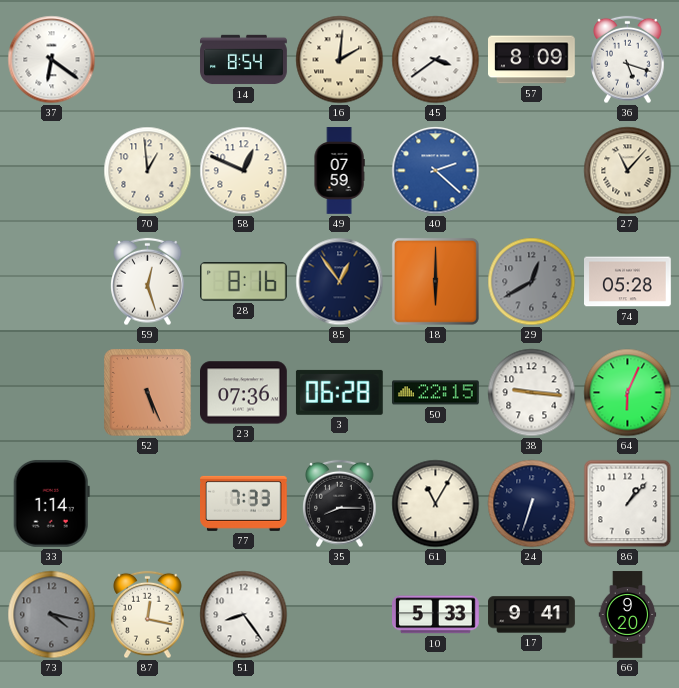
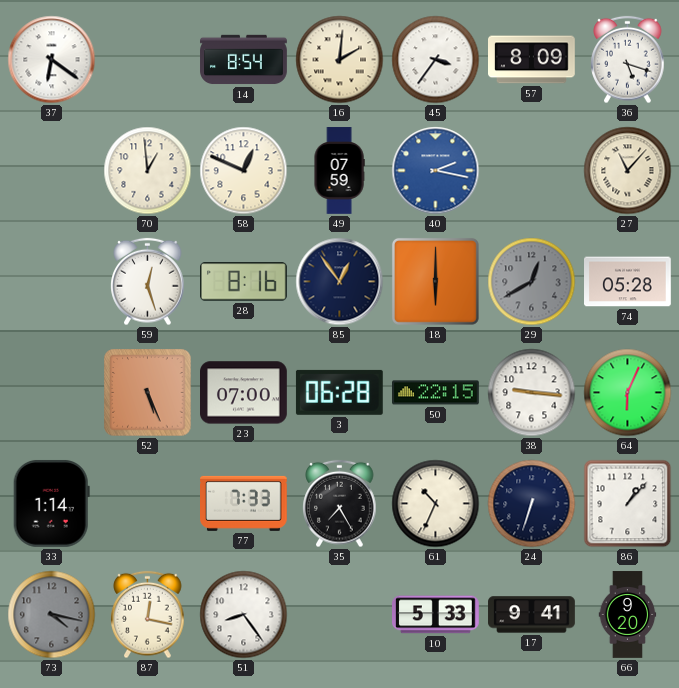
45: 3:39 -> 3:36
40: 2:22 -> 2:17
23: 07:36 -> 07:00
35: 8:15 -> 7:25
61: 11:05 -> 10:34
